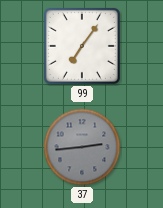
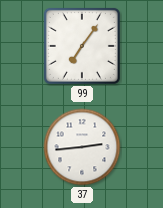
37 dial: grey -> white
